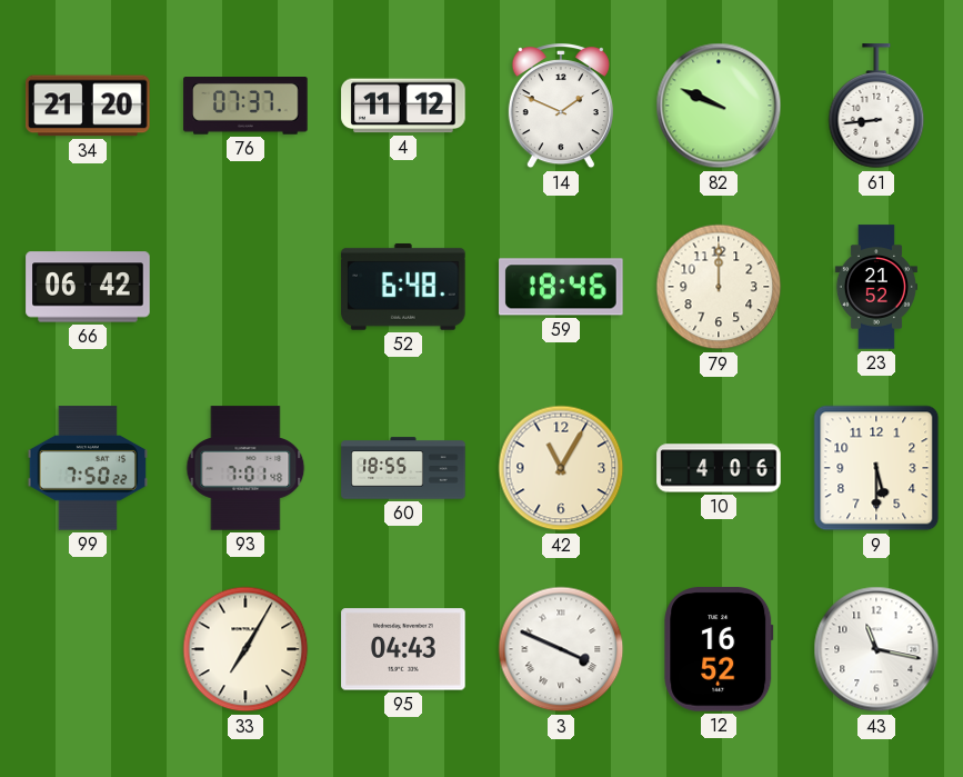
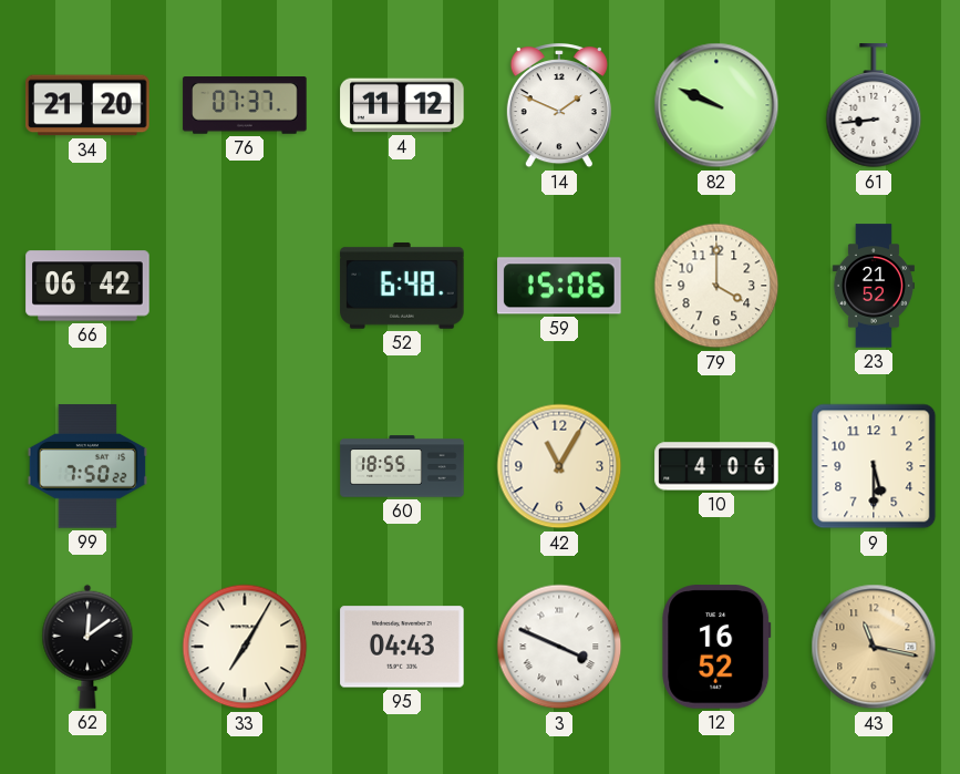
59: 18:46 -> 15:06
79: 12:00 -> 4:00
93: 7:01 -> none
62: none -> 12:09
43 dial: white -> champagne
